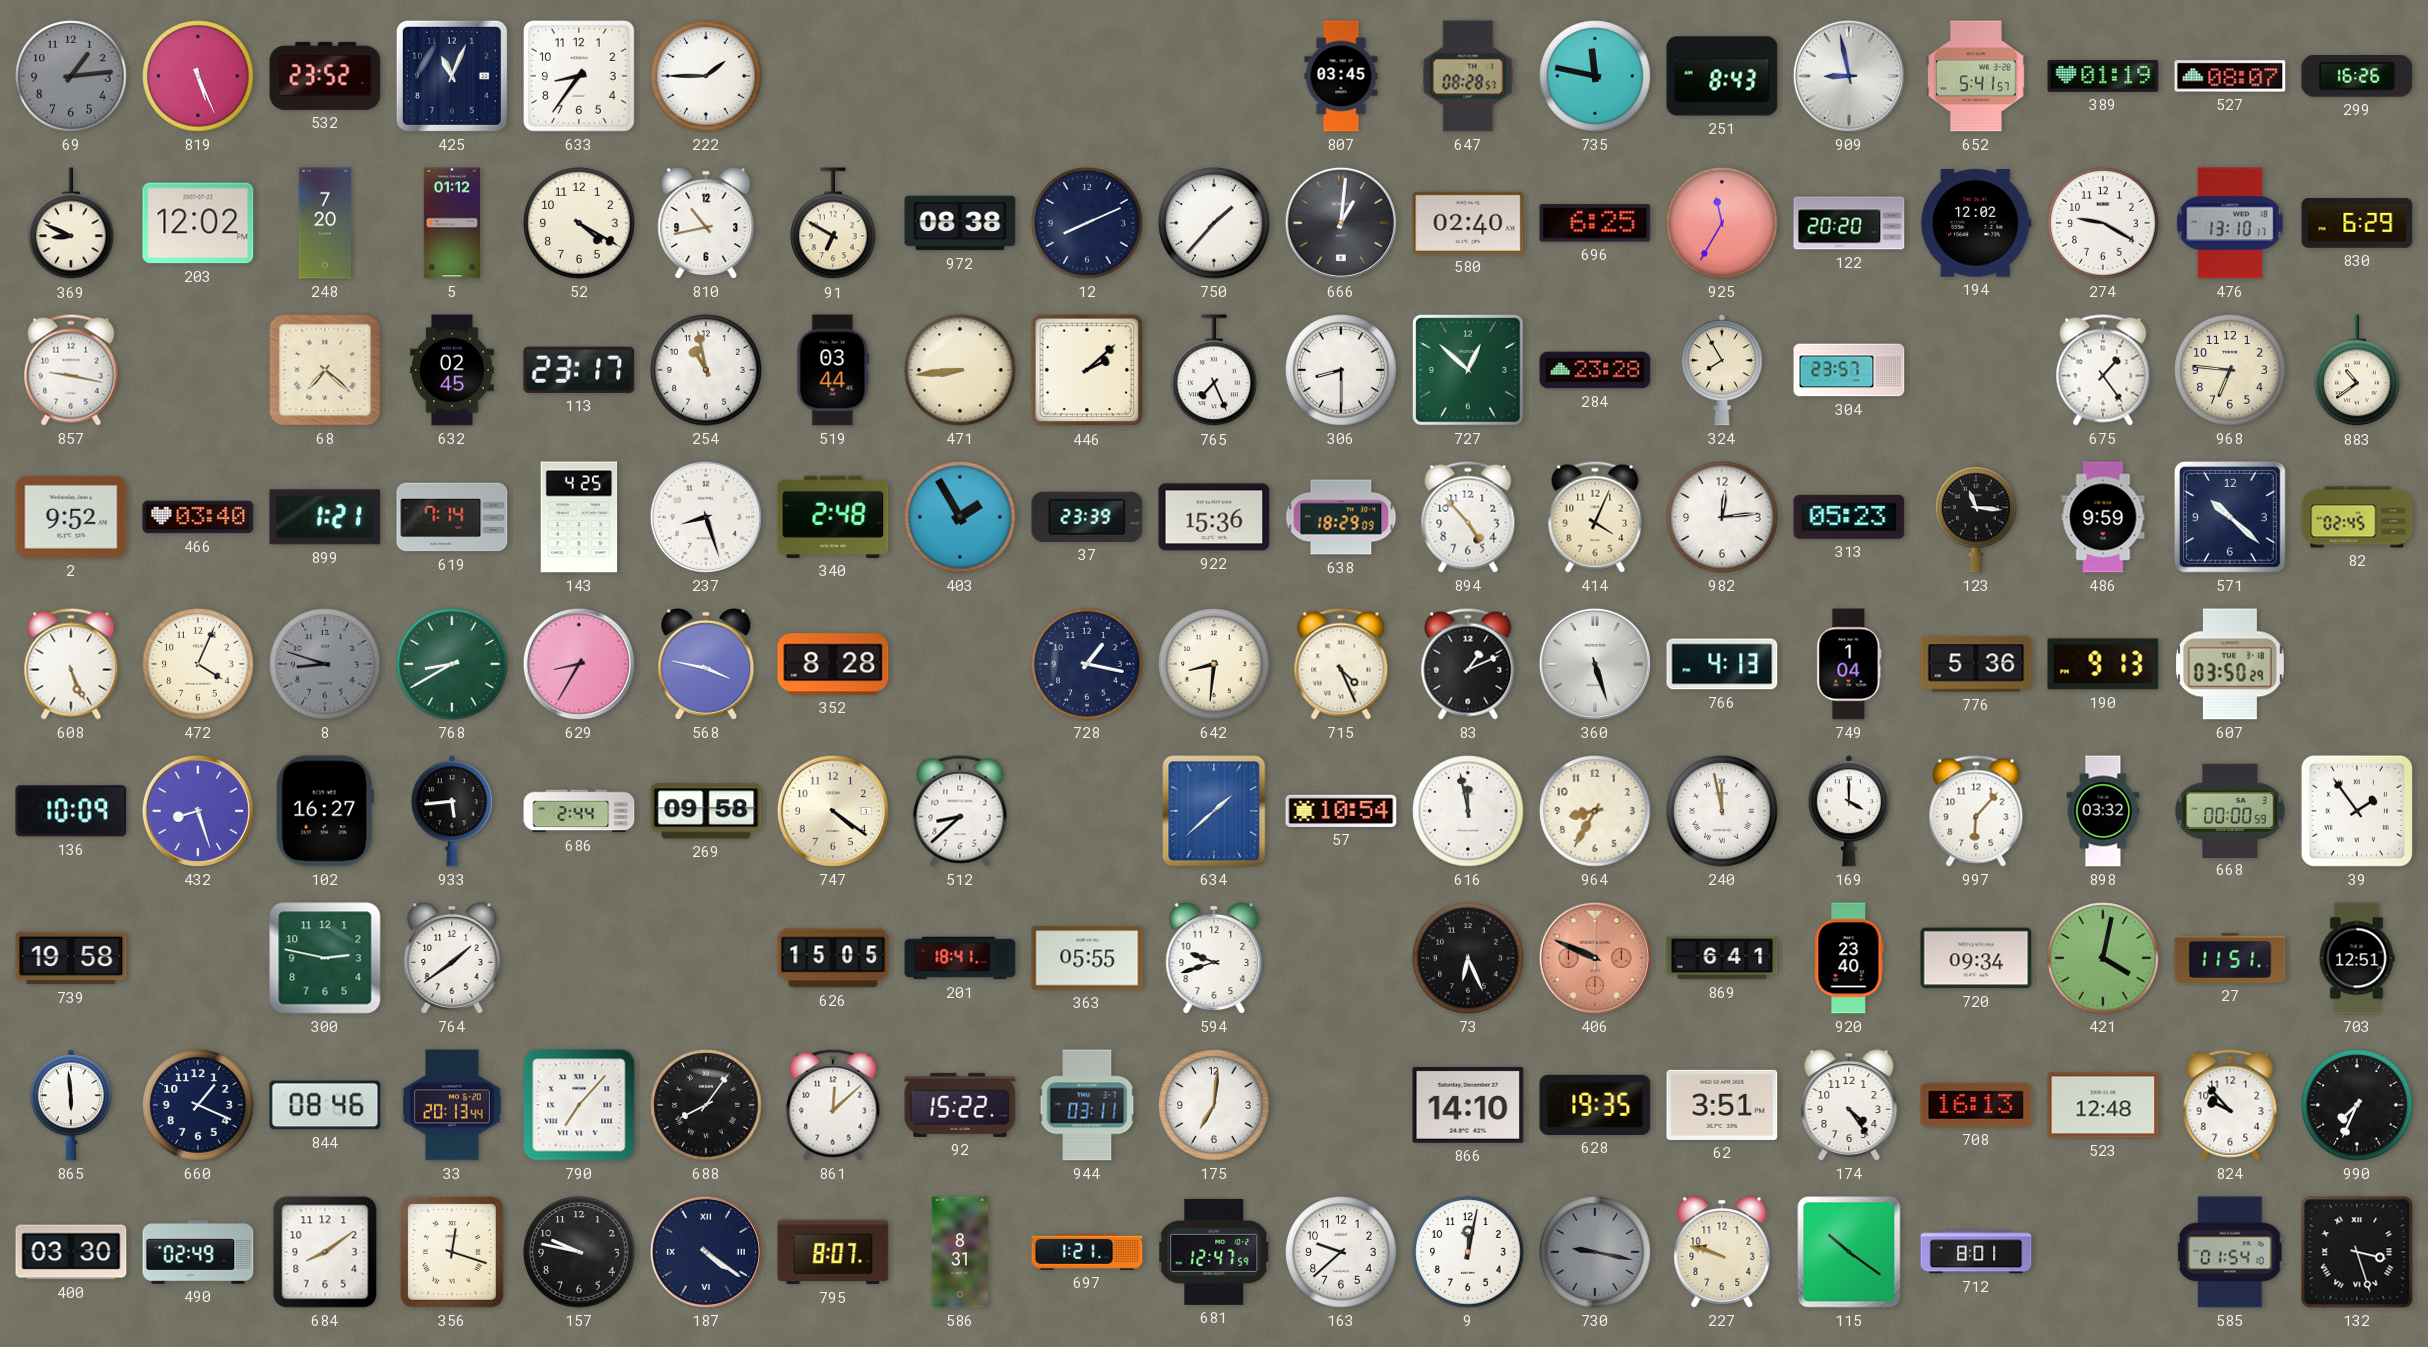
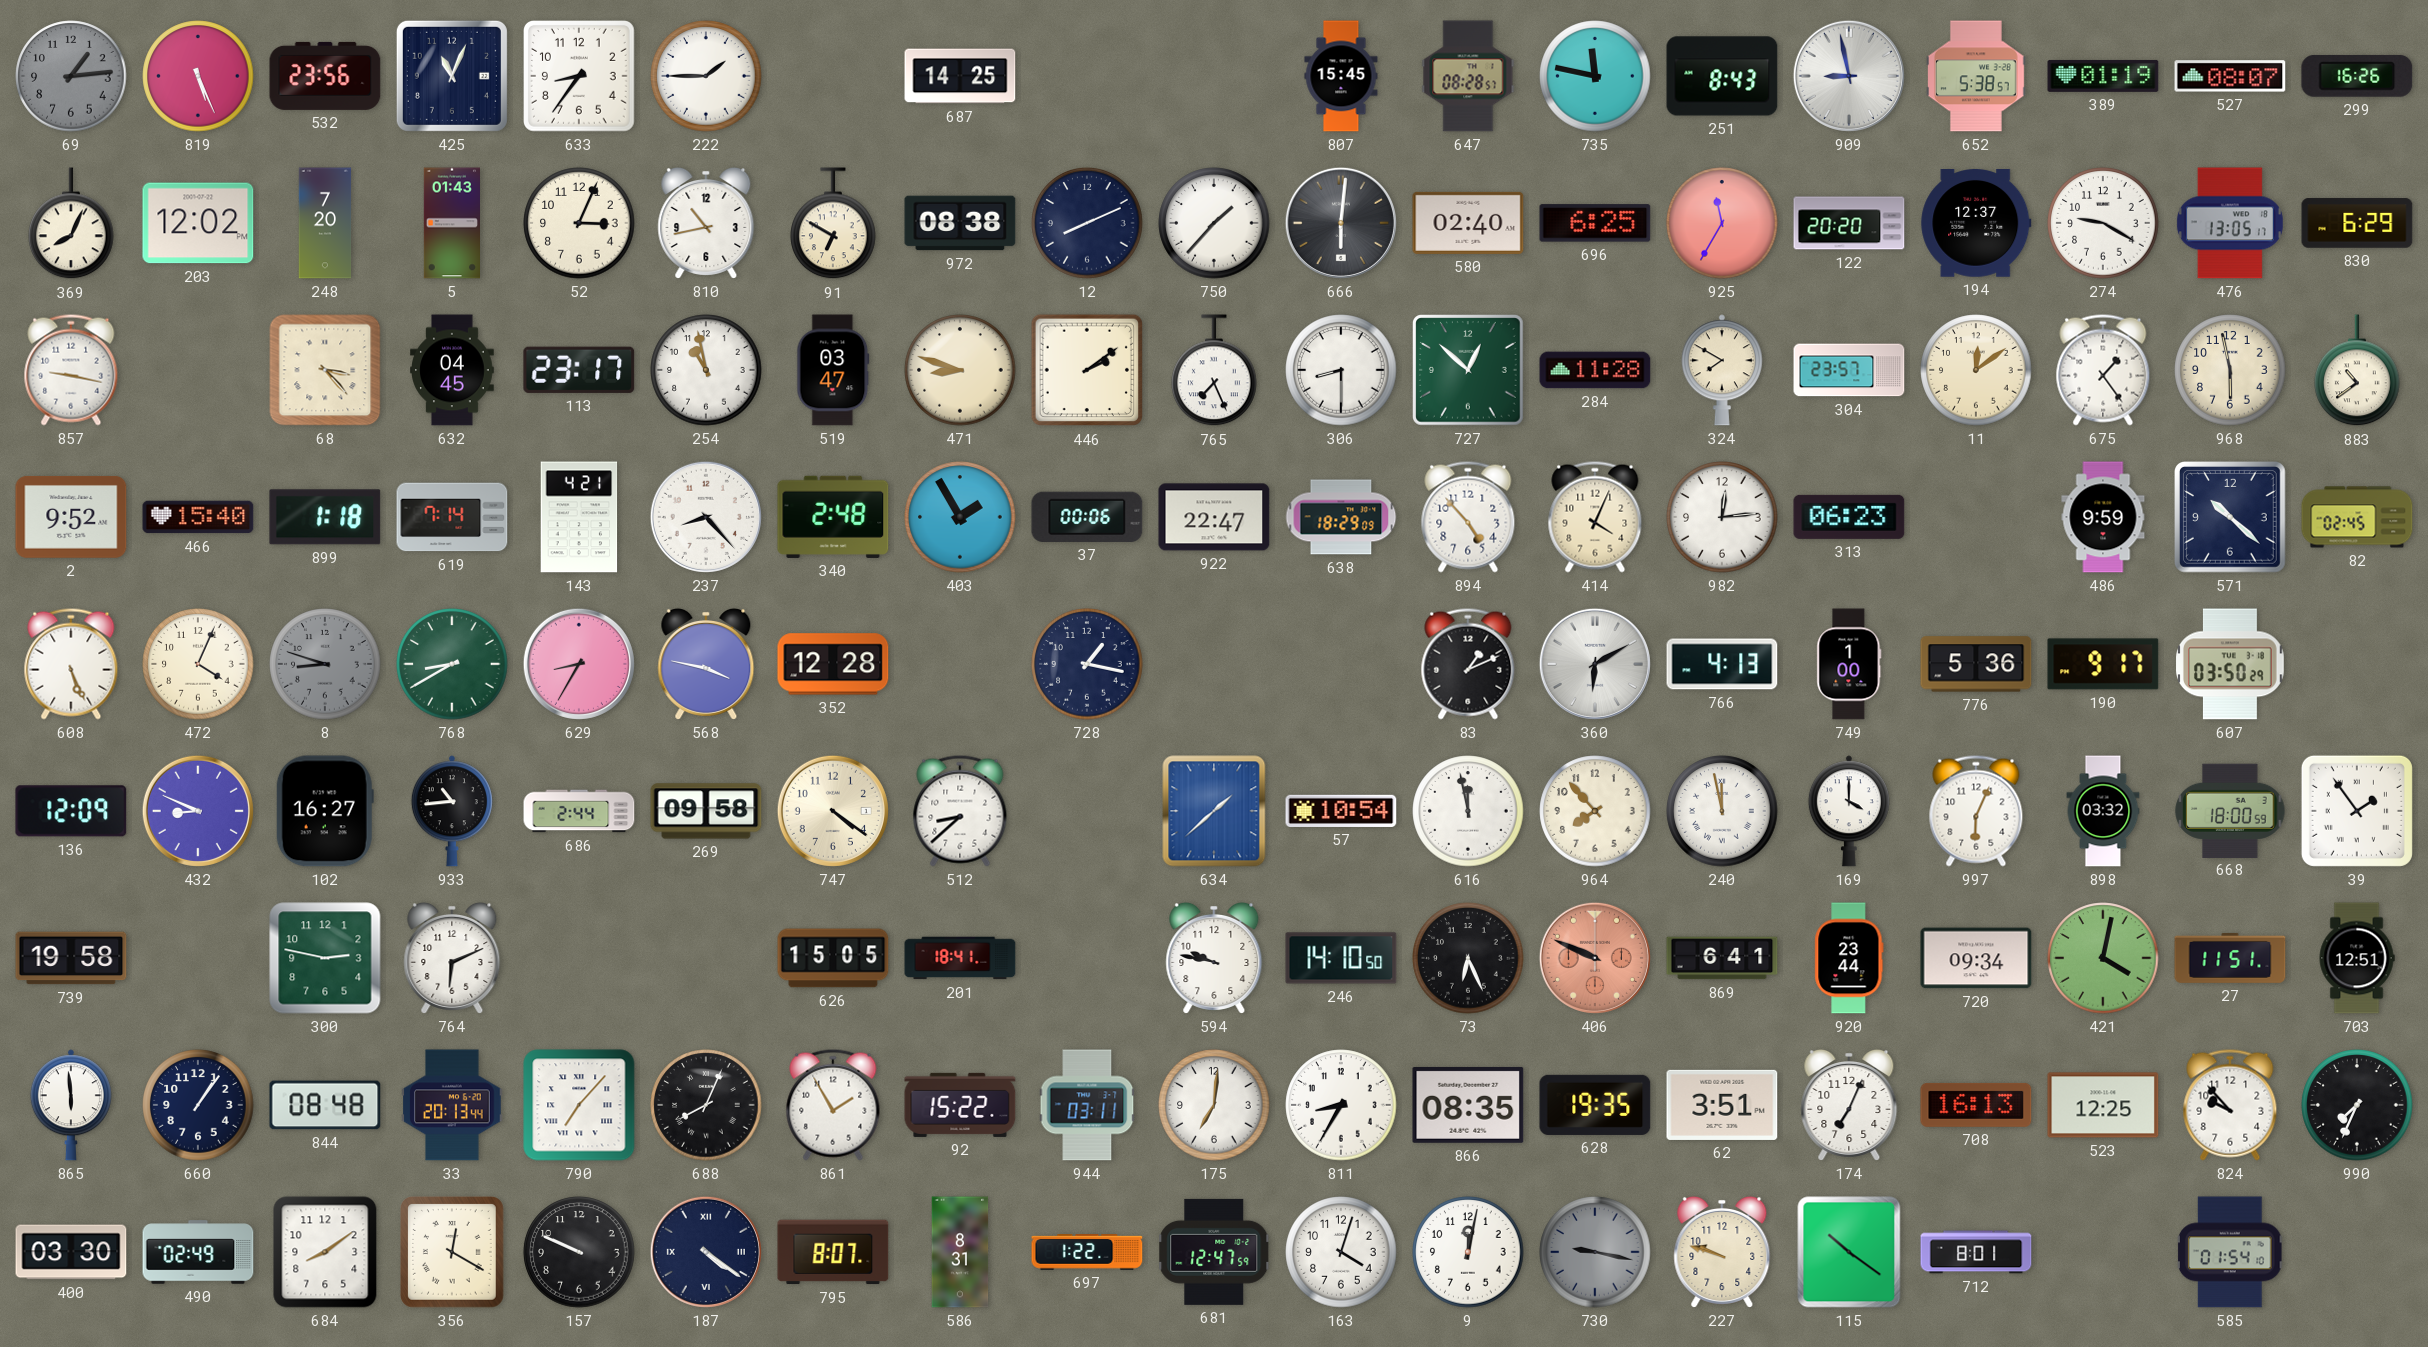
532: 23:52 -> 23:56
687: none -> 14:25
807: 03:45 -> 15:45
652: 5:41 -> 5:38
369: 8:49 -> 8:04
5: 01:12 -> 01:43
52: 4:20 -> 3:04
666: 1:01 -> 6:01
194: 12:02 -> 12:37
476: 13:10 -> 13:05
68: 7:22 -> 3:23
632: 02:45 -> 04:45
519: 03:44 -> 03:47
471: 8:44 -> 8:48
446: 2:08 -> 2:09
284: 23:28 -> 11:28
324: 7:55 -> 7:50
11: none -> 12:09
968: 6:46 -> 5:58
466: 03:40 -> 15:40
899: 1:21 -> 1:18
143: 4:25 -> 4:21
237: 8:27 -> 8:23
37: 23:39 -> 00:06
922: 15:36 -> 22:47
313: 05:23 -> 06:23
123: 11:16 -> none
352: 8:28 -> 12:28
642: 8:31 -> none
715: 4:26 -> none
360: 5:27 -> 6:10
749: 1:04 -> 1:00
190: 9:13 -> 9:17
136: 10:09 -> 12:09
432: 8:27 -> 8:49
933: 5:44 -> 10:44
964: 8:35 -> 7:53
997: 6:07 -> 6:04
668: 00:00 -> 18:00
764: 1:39 -> 6:11
363: 05:55 -> none
594: 9:42 -> 9:47
246: none -> 14:10
920: 23:40 -> 23:44
660: 1:19 -> 1:06
844: 08:46 -> 08:48
688: 8:06 -> 8:04
861: 12:08 -> 1:55
811: none -> 8:35
866: 14:10 -> 08:35
174: 4:24 -> 7:04
523: 12:48 -> 12:25
356: 12:18 -> 12:20
157: 9:47 -> 9:49
697: 1:21 -> 1:22
163: 9:38 -> 4:03
132: 3:27 -> none
